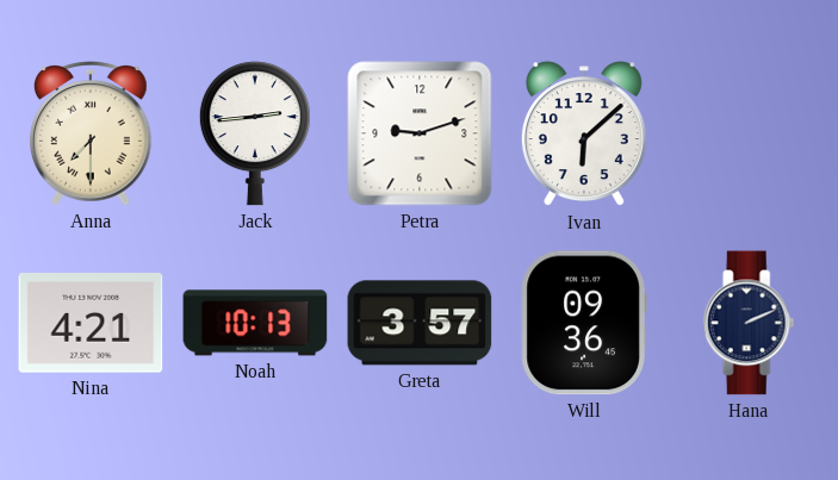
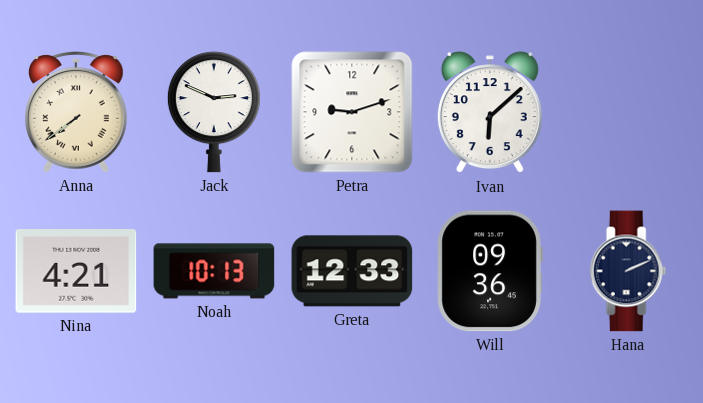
Anna: 7:30 -> 7:39
Jack: 2:44 -> 2:49
Greta: 3:57 -> 12:33
